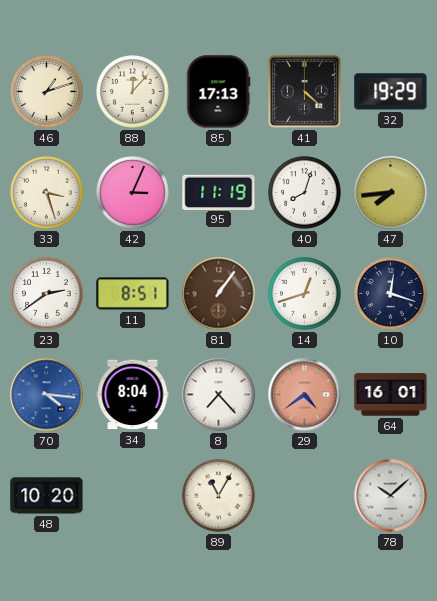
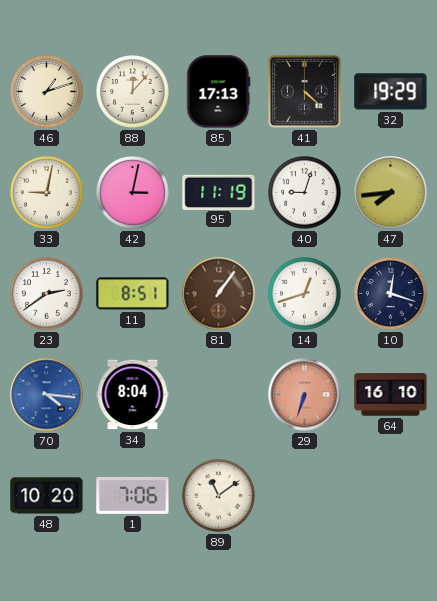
33: 3:27 -> 9:02
42: 3:04 -> 3:02
40: 8:03 -> 9:03
8: 7:23 -> none
29: 4:39 -> 6:33
64: 16:01 -> 16:10
1: none -> 7:06
89: 11:05 -> 11:09
78: 10:08 -> none
